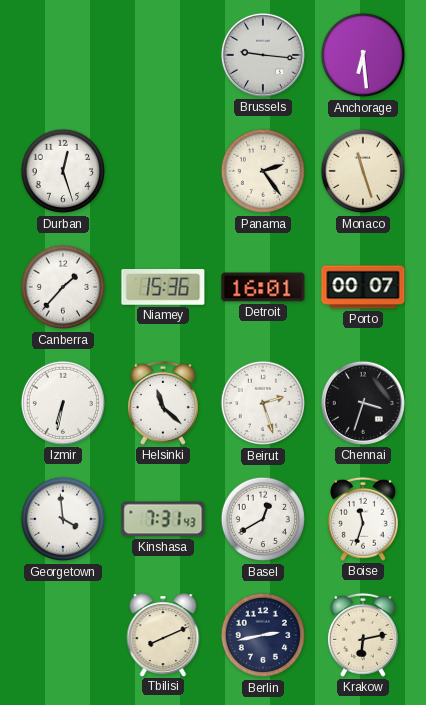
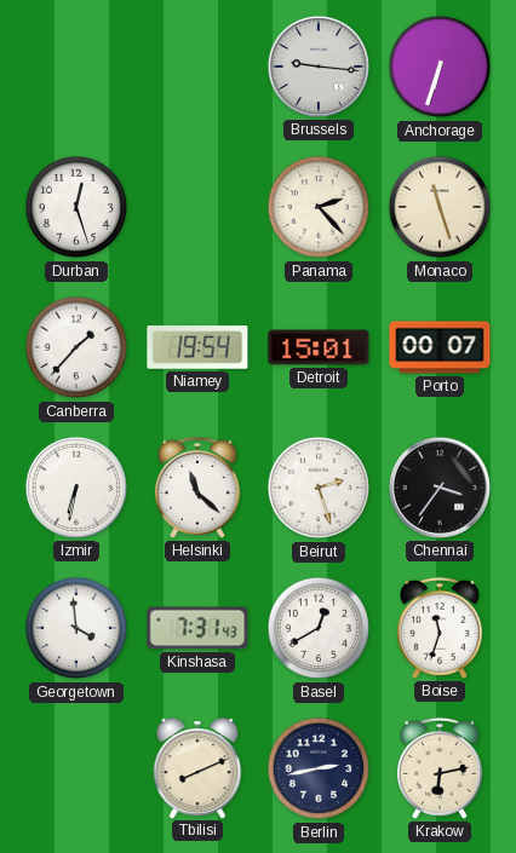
Anchorage: 6:29 -> 6:33
Panama: 2:24 -> 2:23
Niamey: 15:36 -> 19:54
Detroit: 16:01 -> 15:01
Chennai: 3:33 -> 3:36
